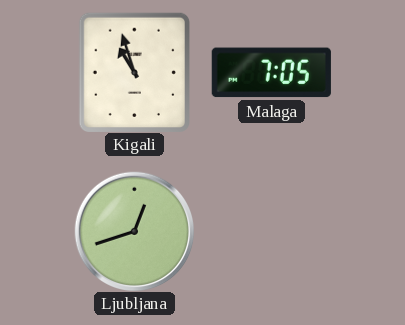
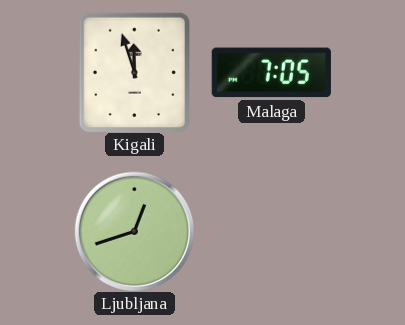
Kigali: 10:57 -> 11:57
